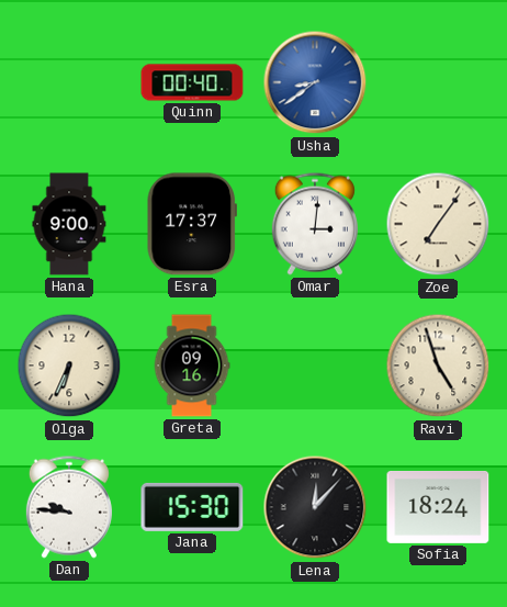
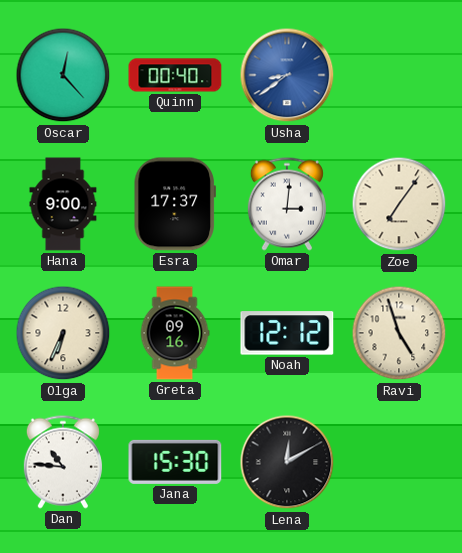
Oscar: none -> 12:23
Noah: none -> 12:12
Dan: 9:46 -> 10:46
Lena: 12:07 -> 12:10
Sofia: 18:24 -> none
